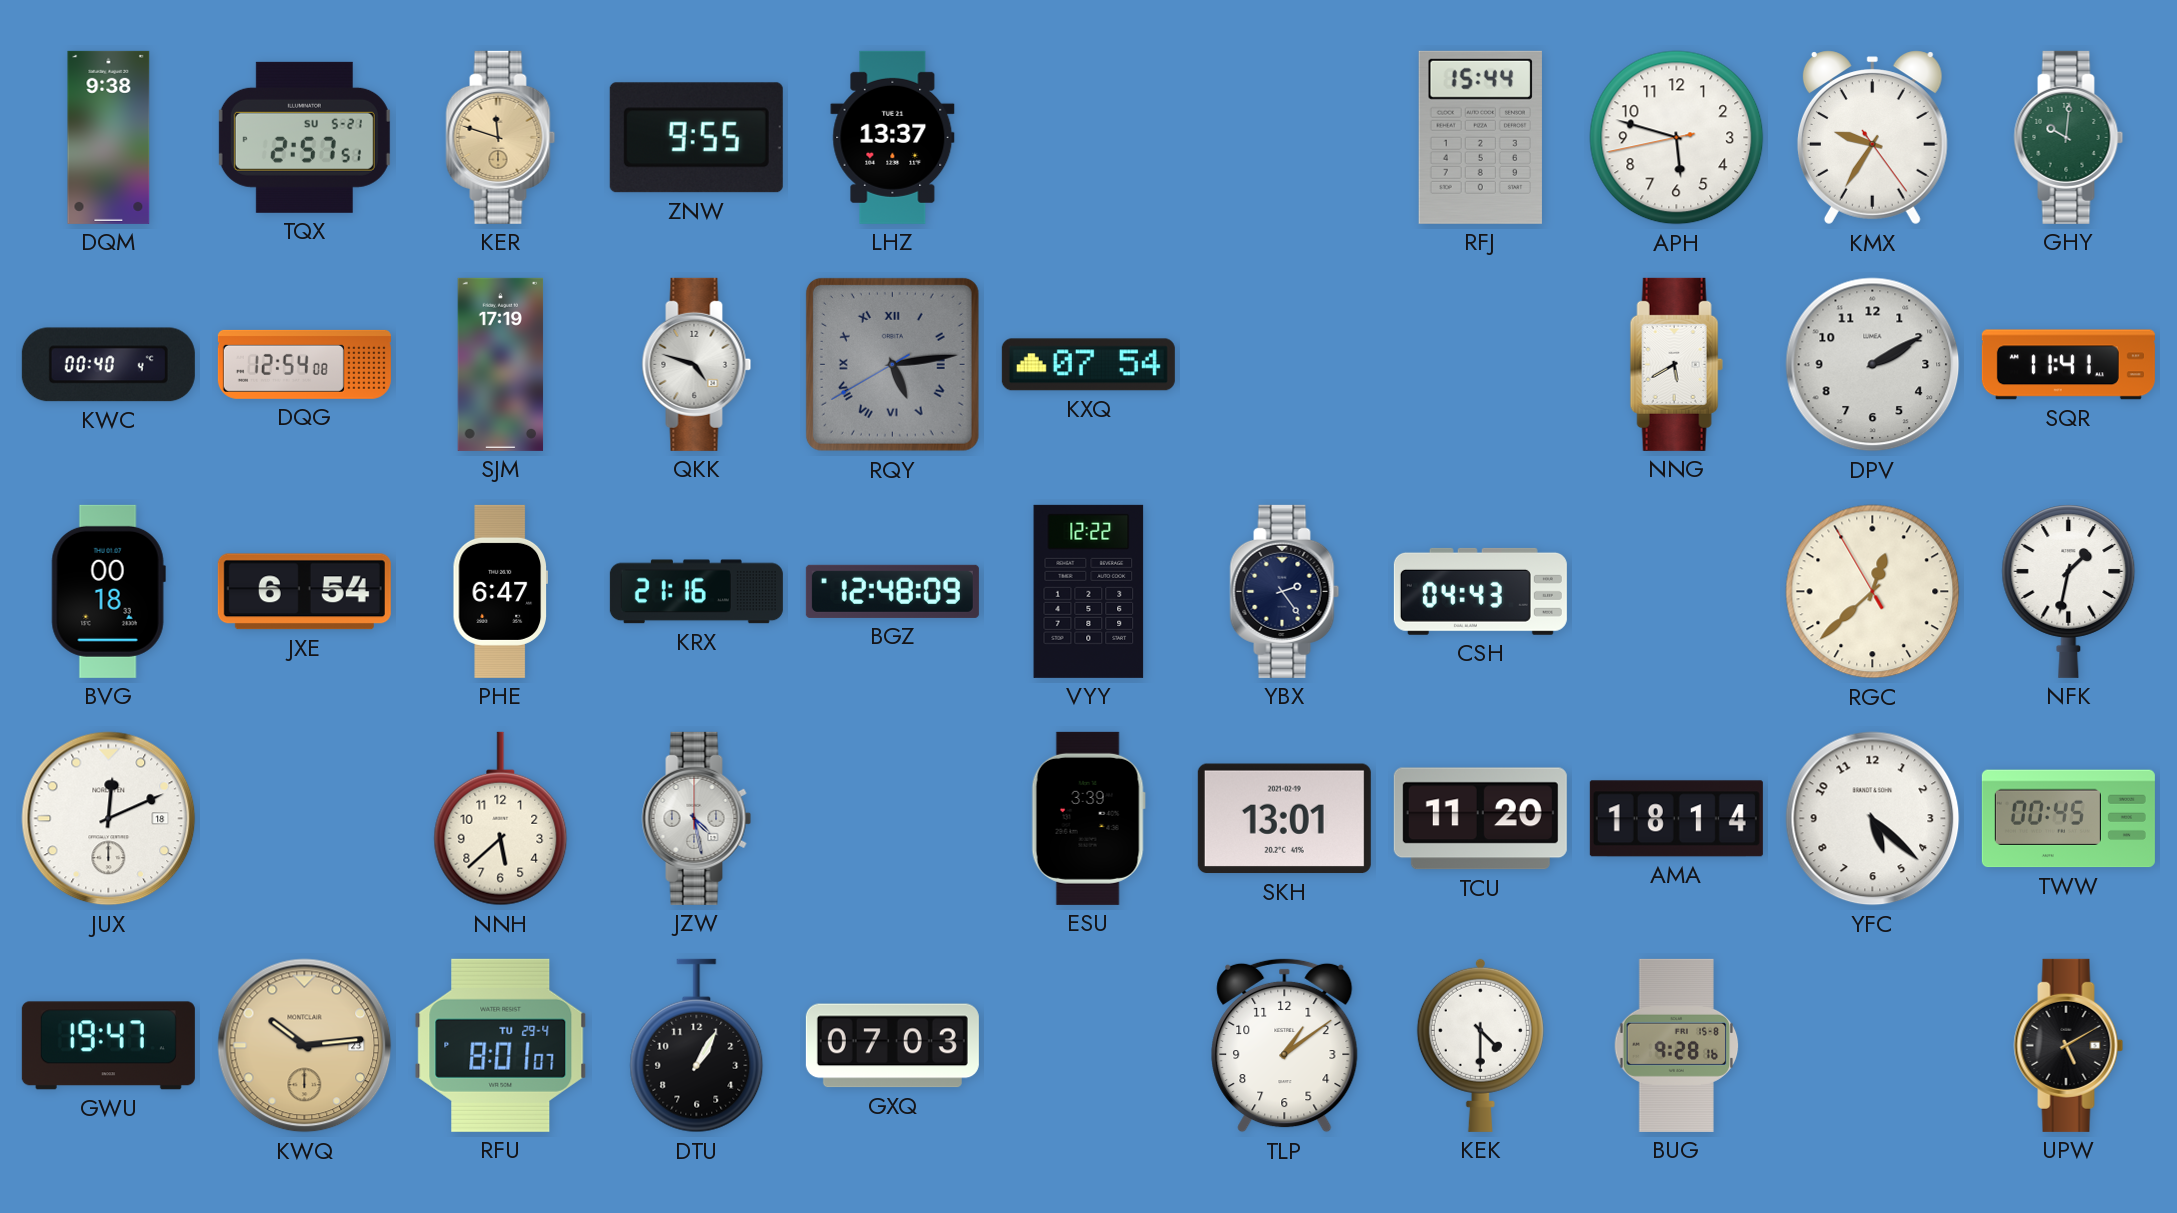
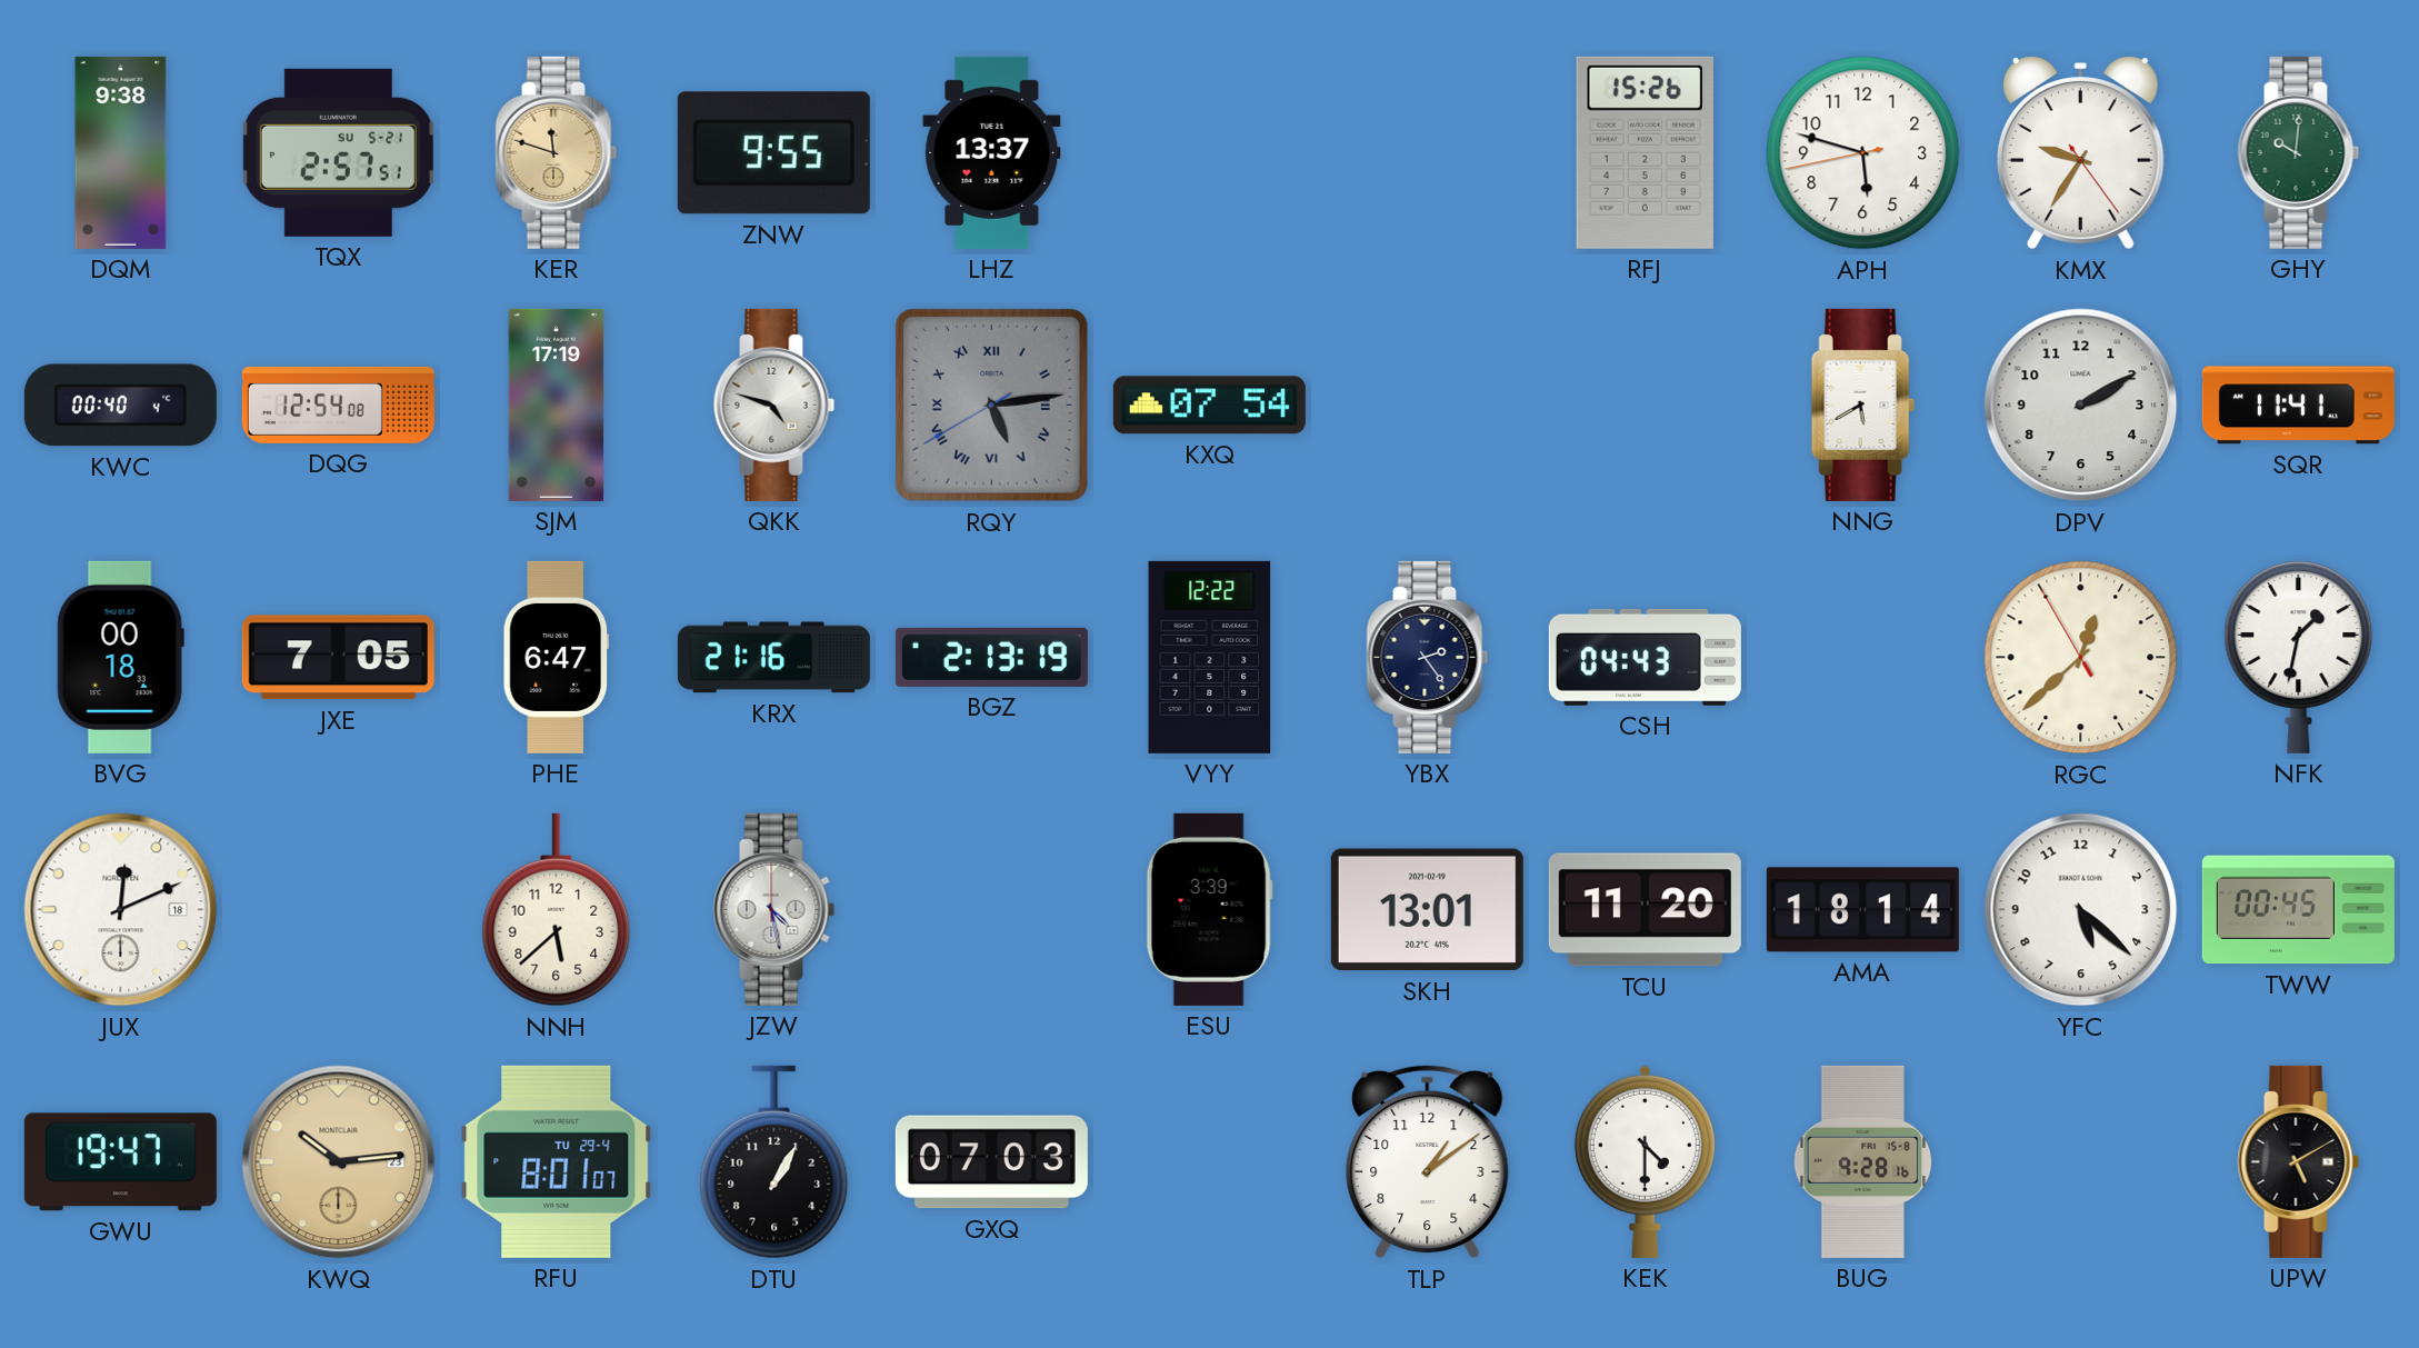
RFJ: 15:44 -> 15:26
JXE: 6:54 -> 7:05
BGZ: 12:48 -> 2:13
